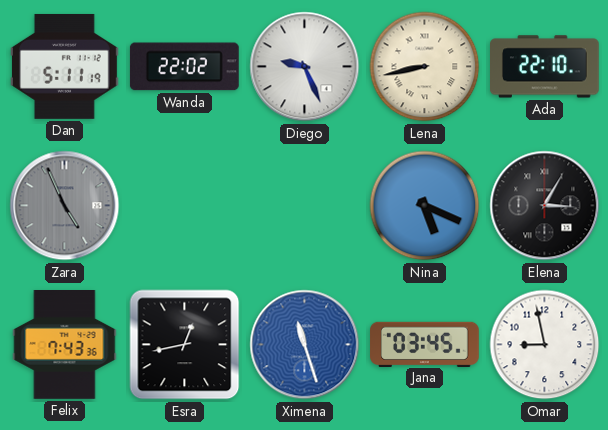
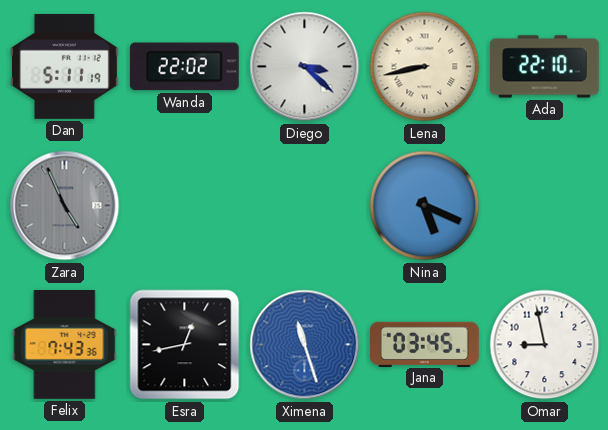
Diego: 9:26 -> 3:22
Elena: 3:05 -> none
